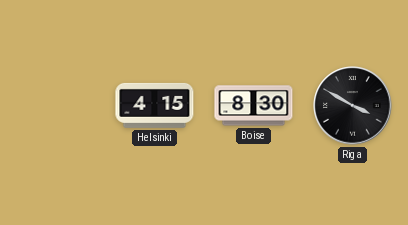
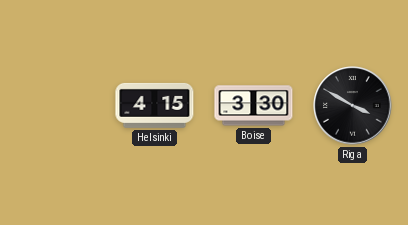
Boise: 8:30 -> 3:30
